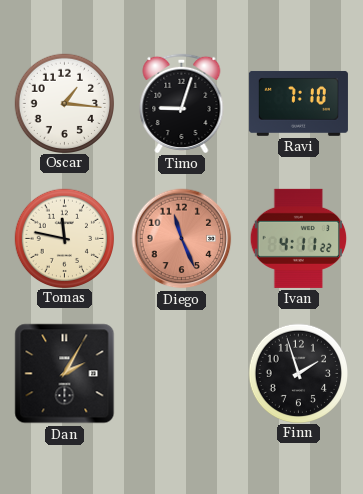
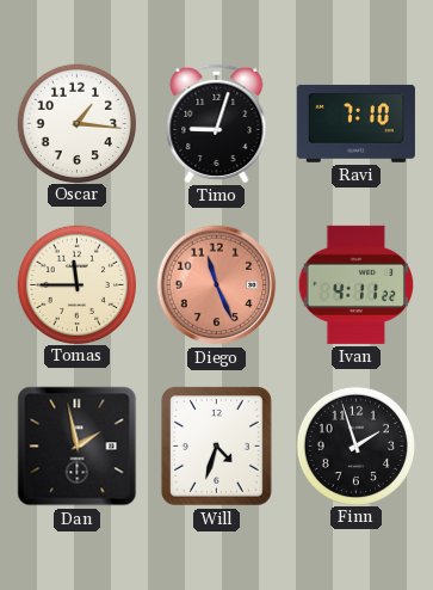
Tomas: 11:47 -> 11:45
Dan: 2:05 -> 1:58
Will: none -> 4:33
